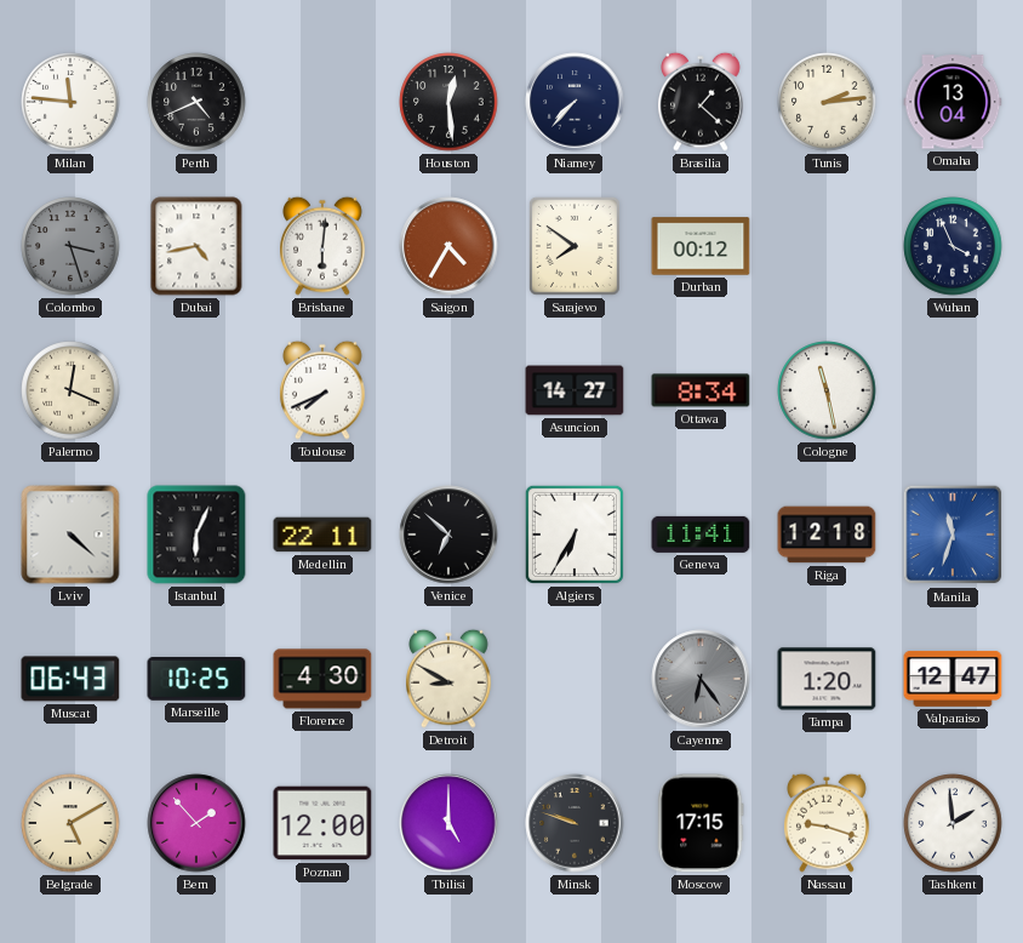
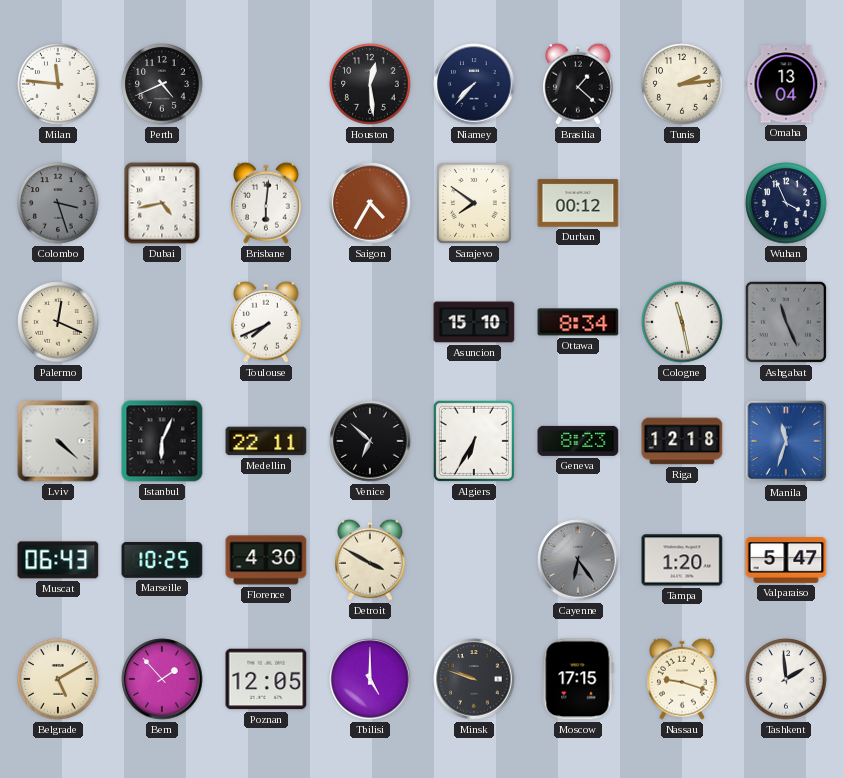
Asuncion: 14:27 -> 15:10
Ashgabat: none -> 11:26
Geneva: 11:41 -> 8:23
Detroit: 8:50 -> 3:50
Valparaiso: 12:47 -> 5:47
Poznan: 12:00 -> 12:05
